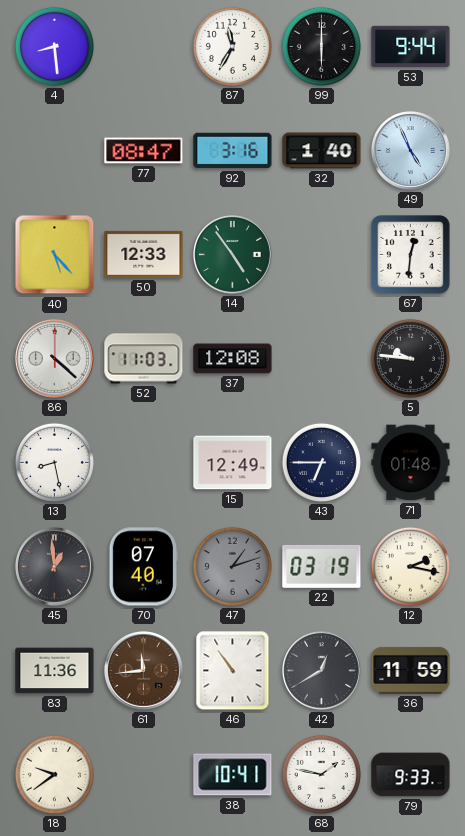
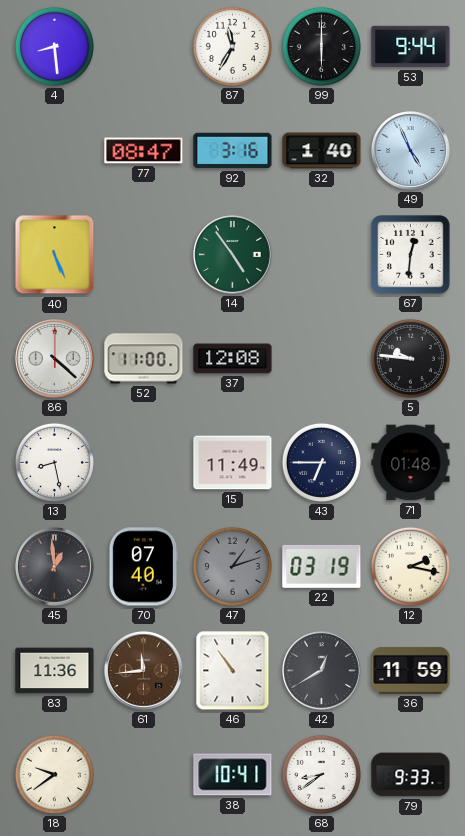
40: 5:23 -> 5:26
50: 12:33 -> none
52: 11:03 -> 11:00
15: 12:49 -> 11:49
68: 1:47 -> 8:39
